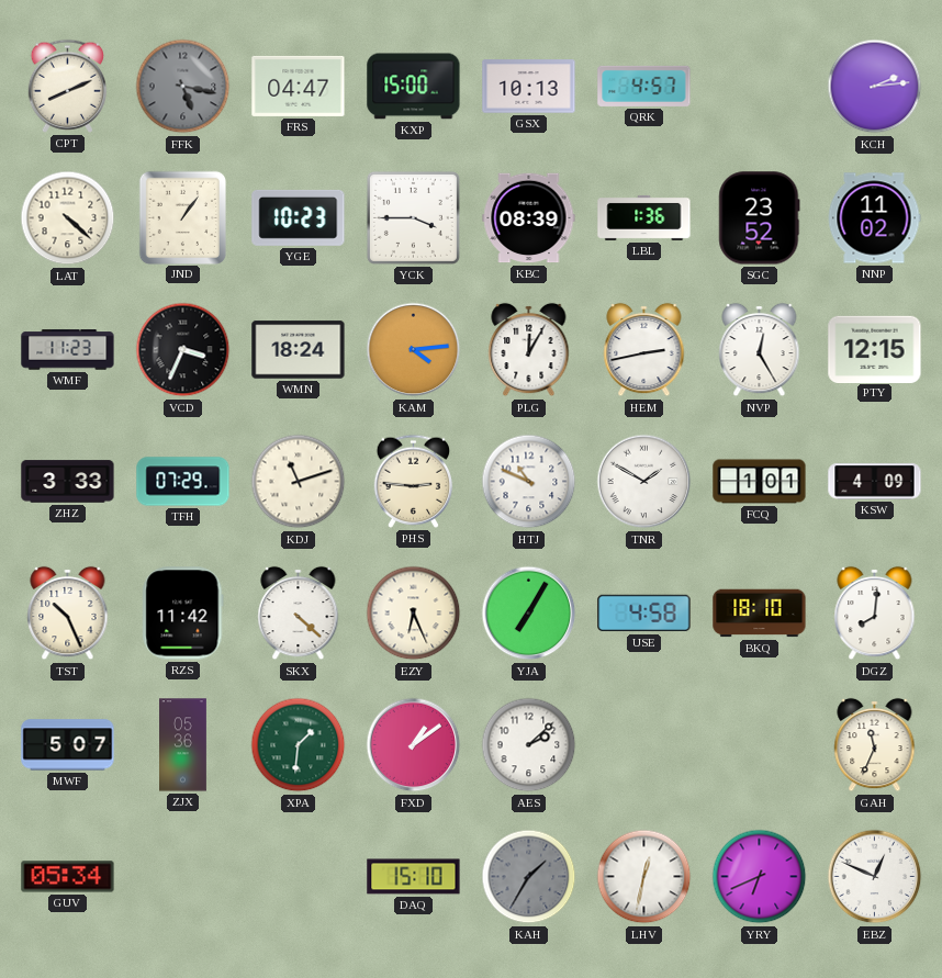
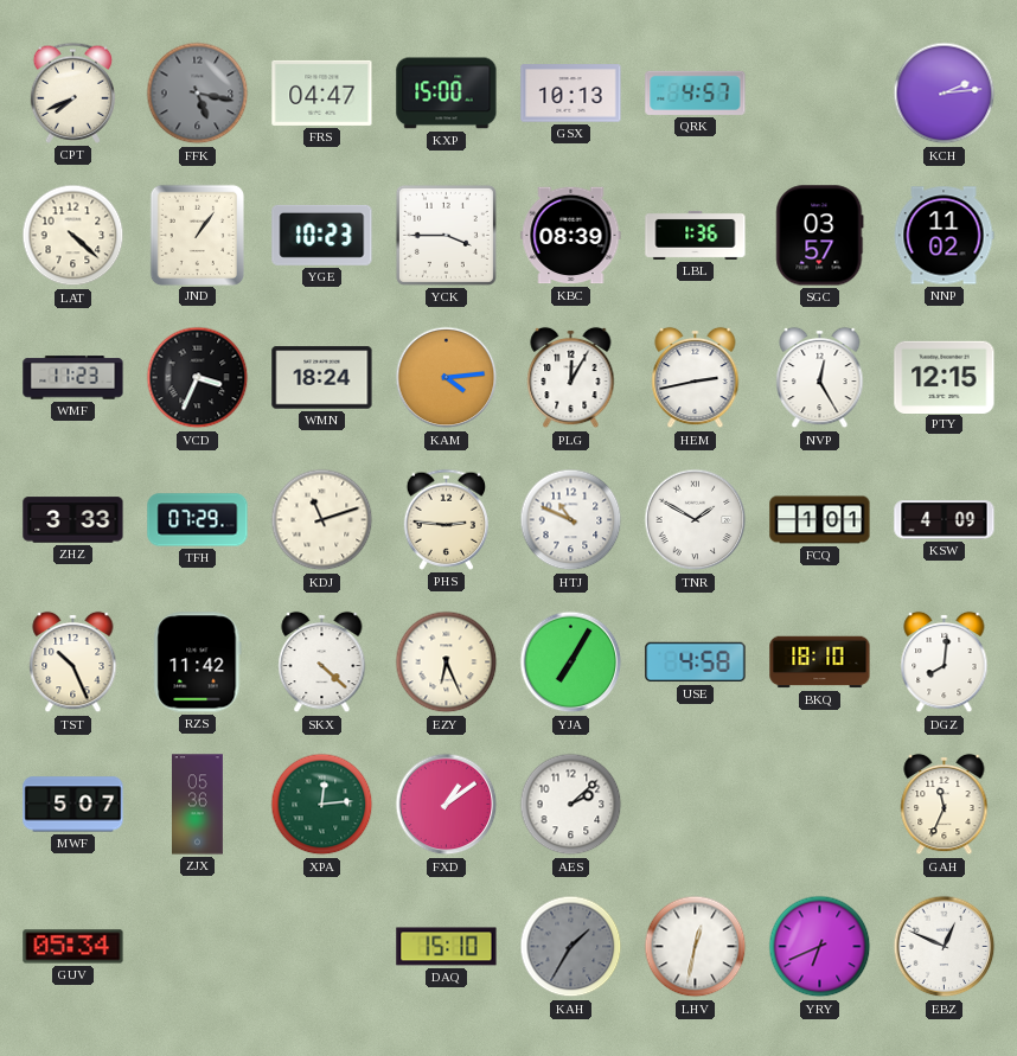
CPT: 8:11 -> 7:41
SGC: 23:52 -> 03:57
XPA: 1:31 -> 12:14
